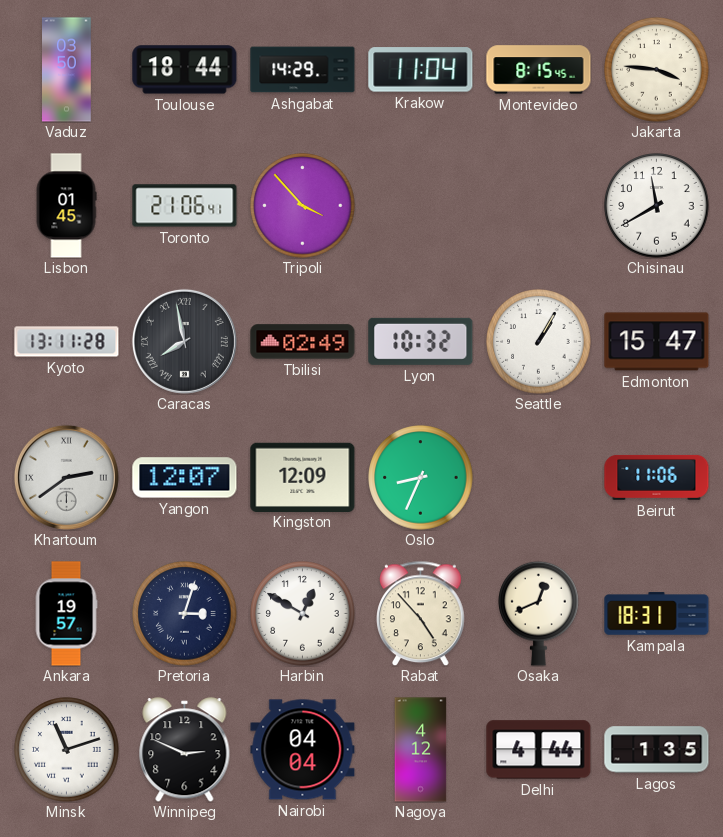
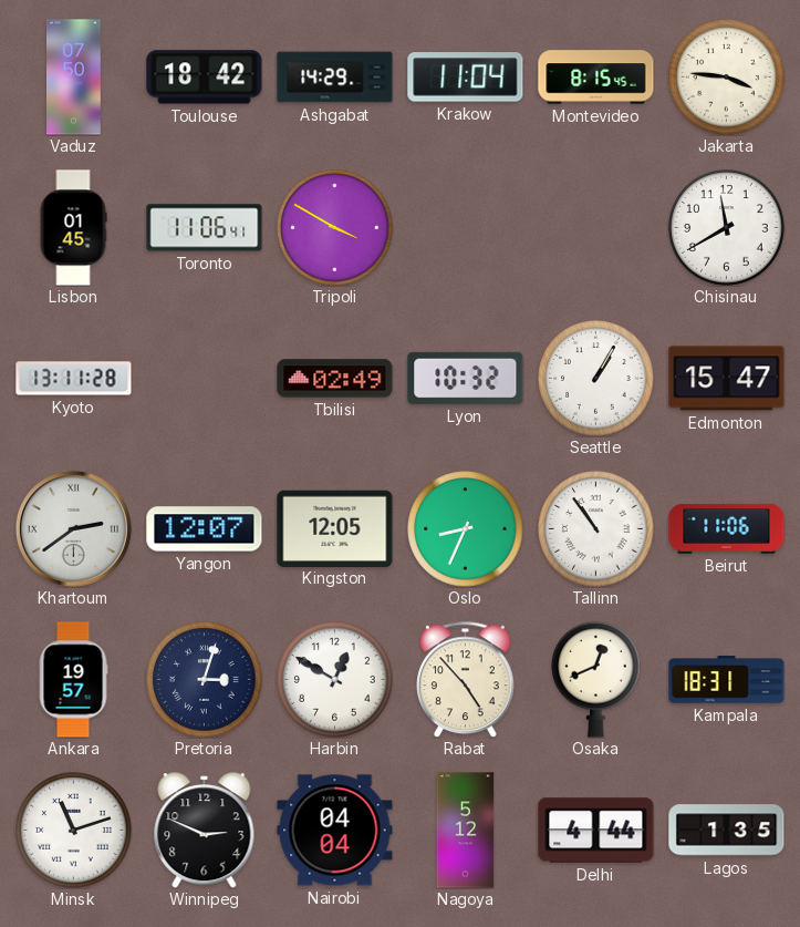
Vaduz: 03:50 -> 07:50
Toulouse: 18:44 -> 18:42
Toronto: 21:06 -> 11:06
Tripoli: 3:53 -> 3:50
Caracas: 7:58 -> none
Kingston: 12:09 -> 12:05
Tallinn: none -> 10:54
Nagoya: 4:12 -> 5:12
